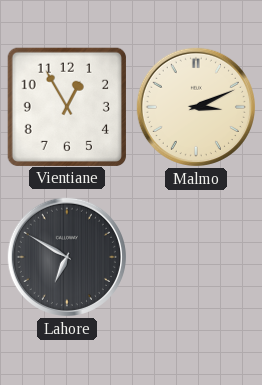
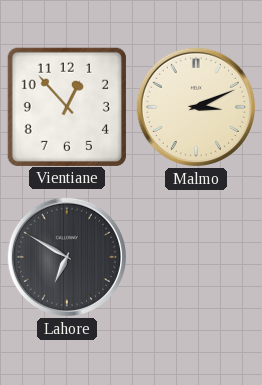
Vientiane: 12:55 -> 12:53
